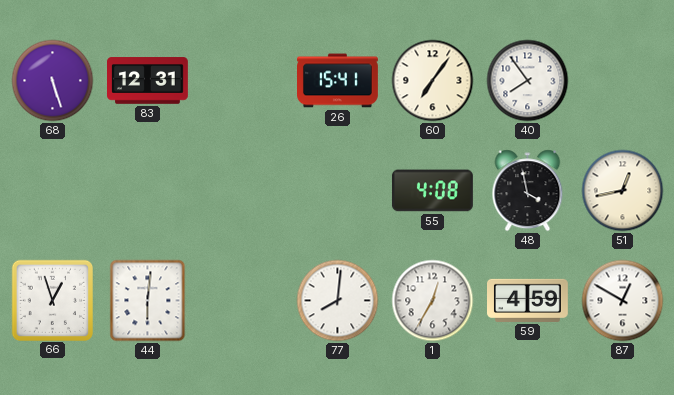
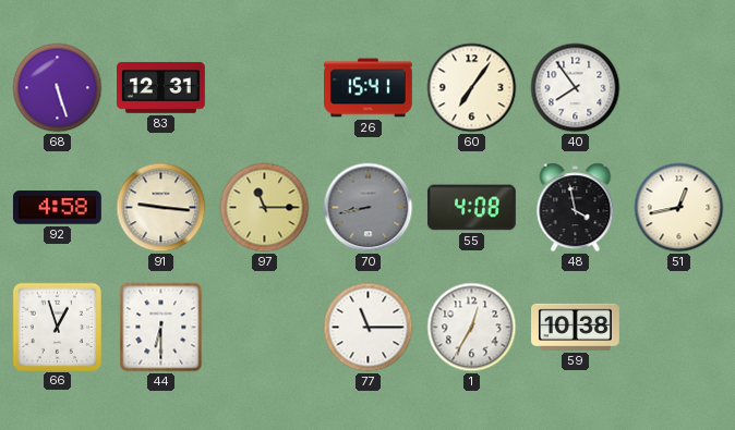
92: none -> 4:58
91: none -> 9:16
97: none -> 11:15
70: none -> 8:43
44: 6:01 -> 6:30
77: 8:01 -> 11:15
59: 4:59 -> 10:38
87: 12:50 -> none
